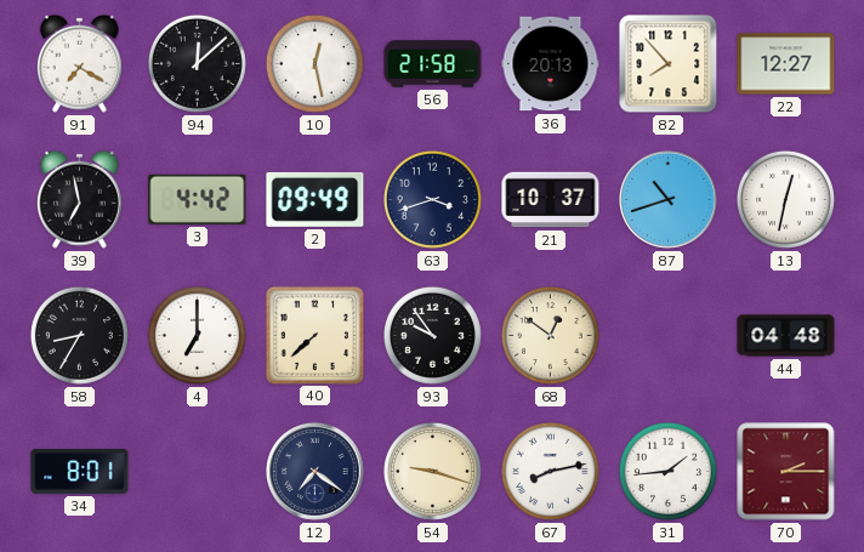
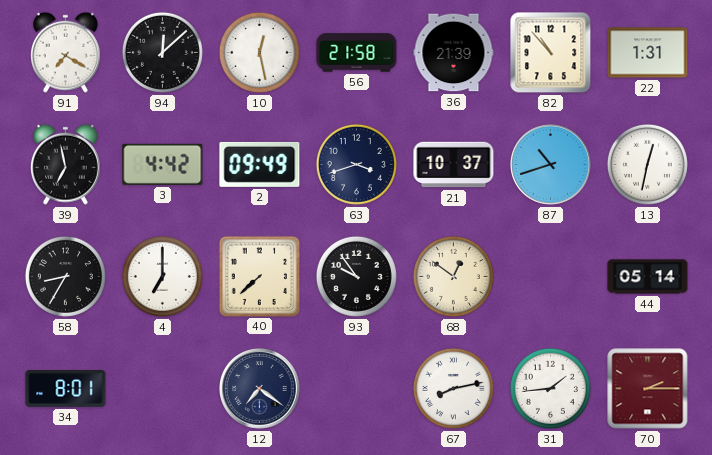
36: 20:13 -> 21:39
82: 7:53 -> 10:53
22: 12:27 -> 1:31
44: 04:48 -> 05:14
54: 9:18 -> none
